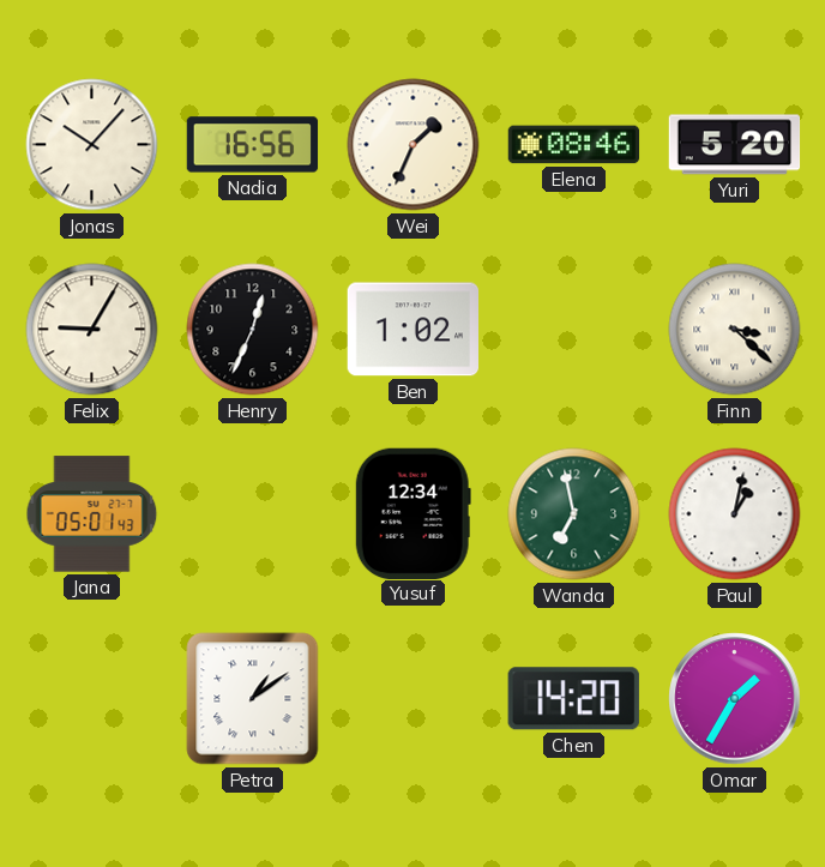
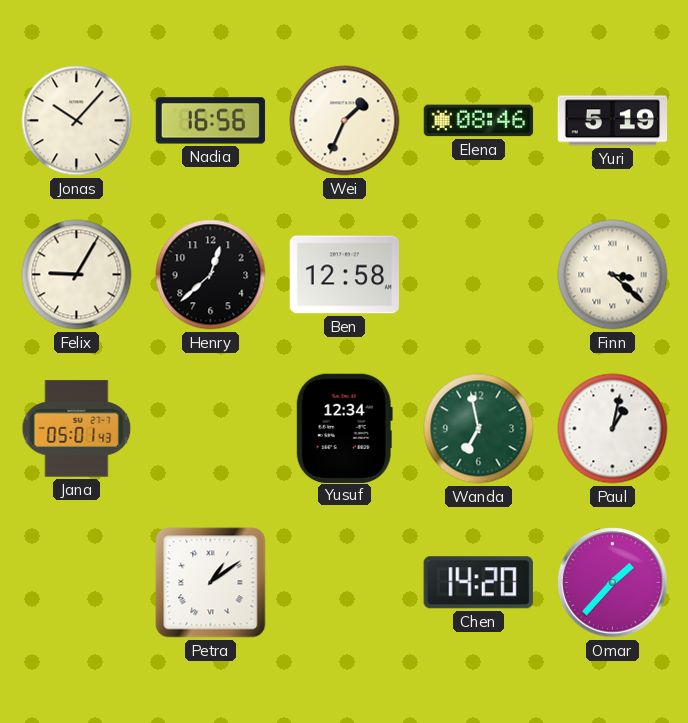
Yuri: 5:20 -> 5:19
Henry: 12:34 -> 12:38
Ben: 1:02 -> 12:58
Omar: 1:35 -> 1:37
